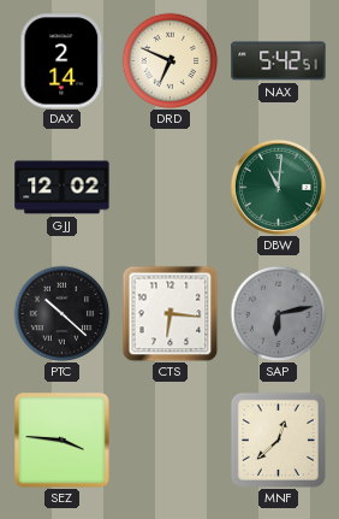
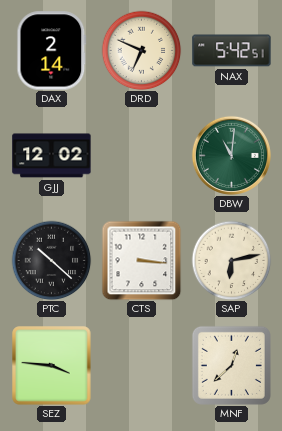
CTS: 6:16 -> 3:16
SAP dial: grey -> cream
